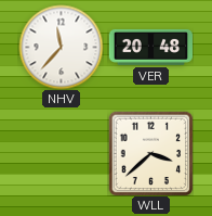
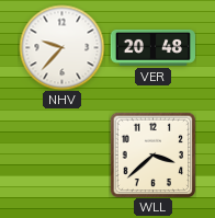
NHV: 11:37 -> 9:37
